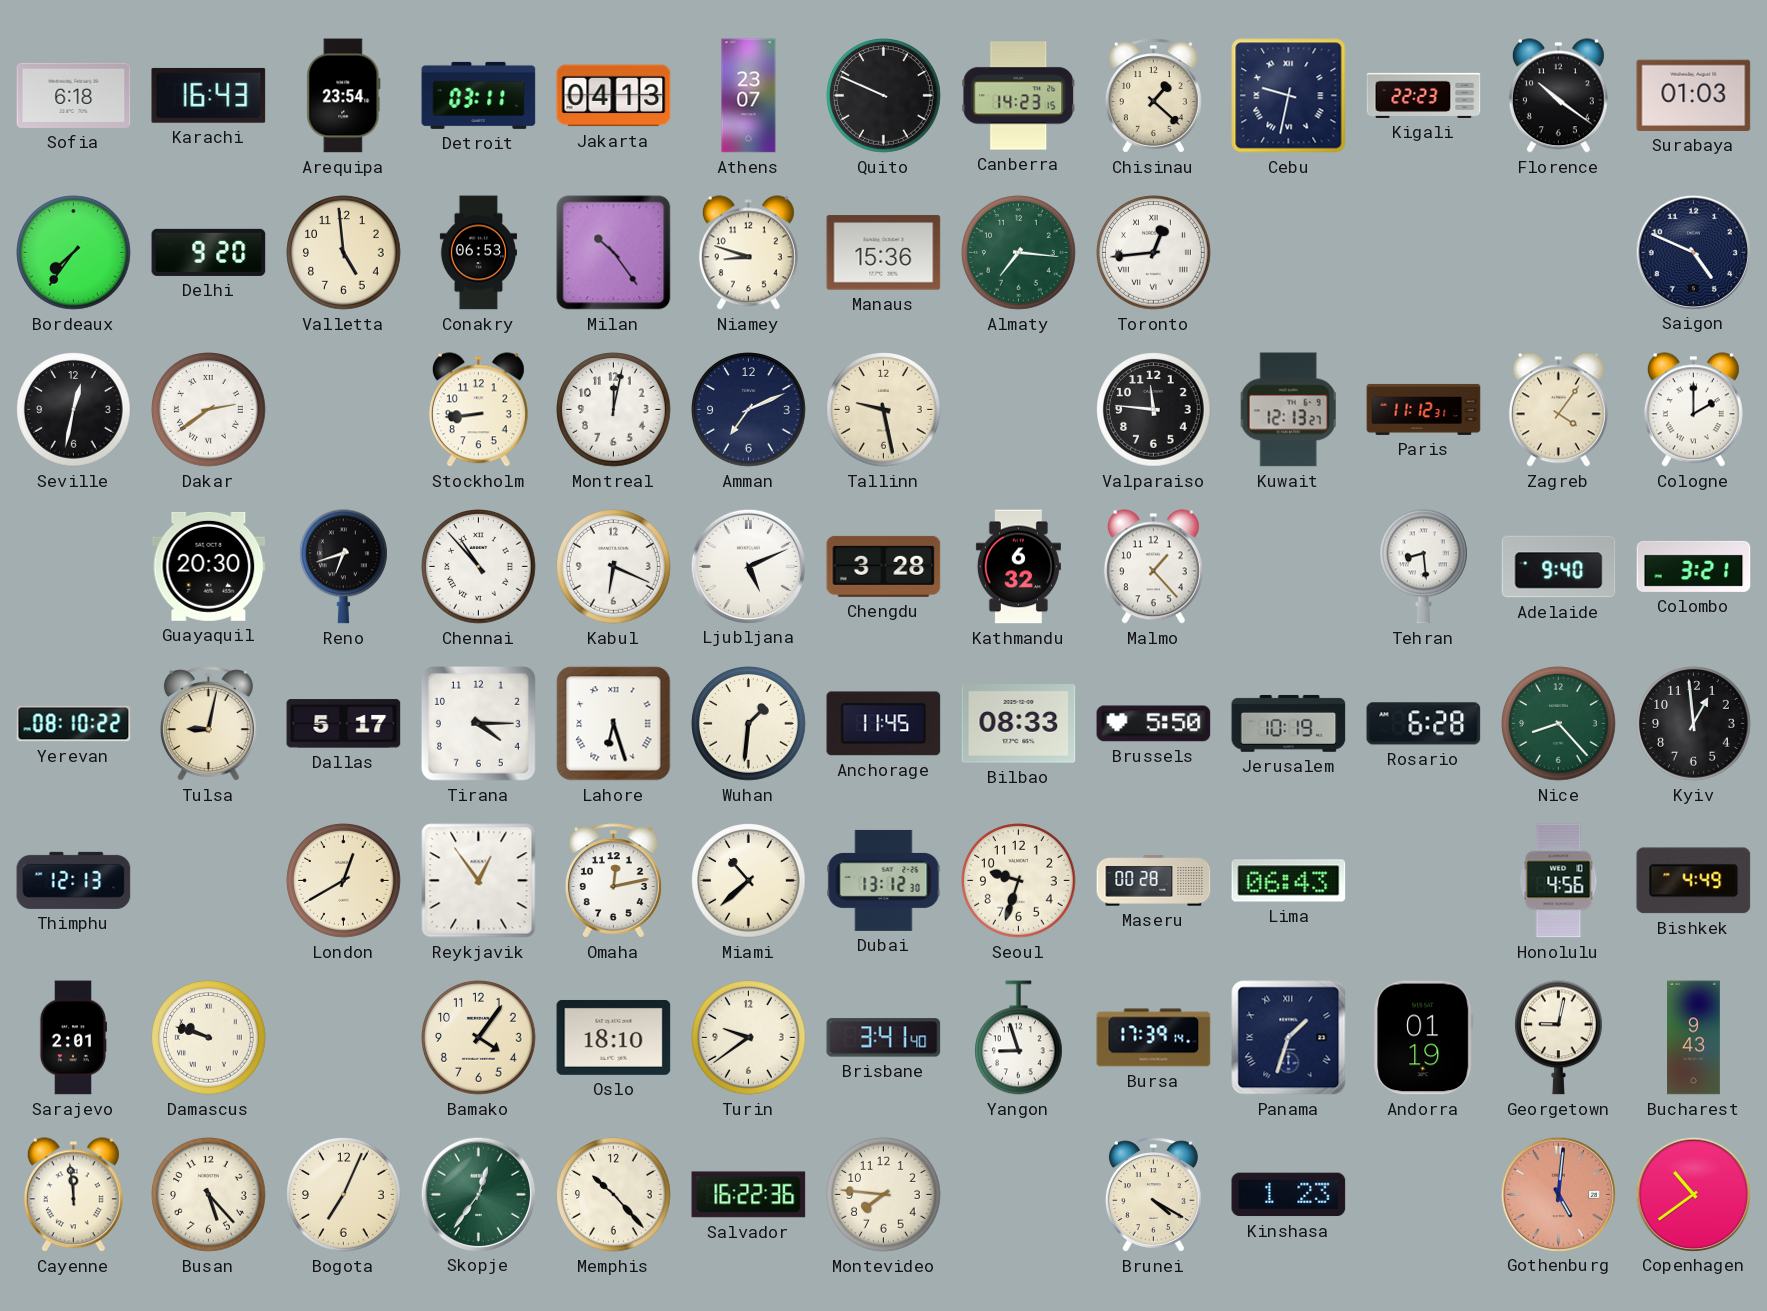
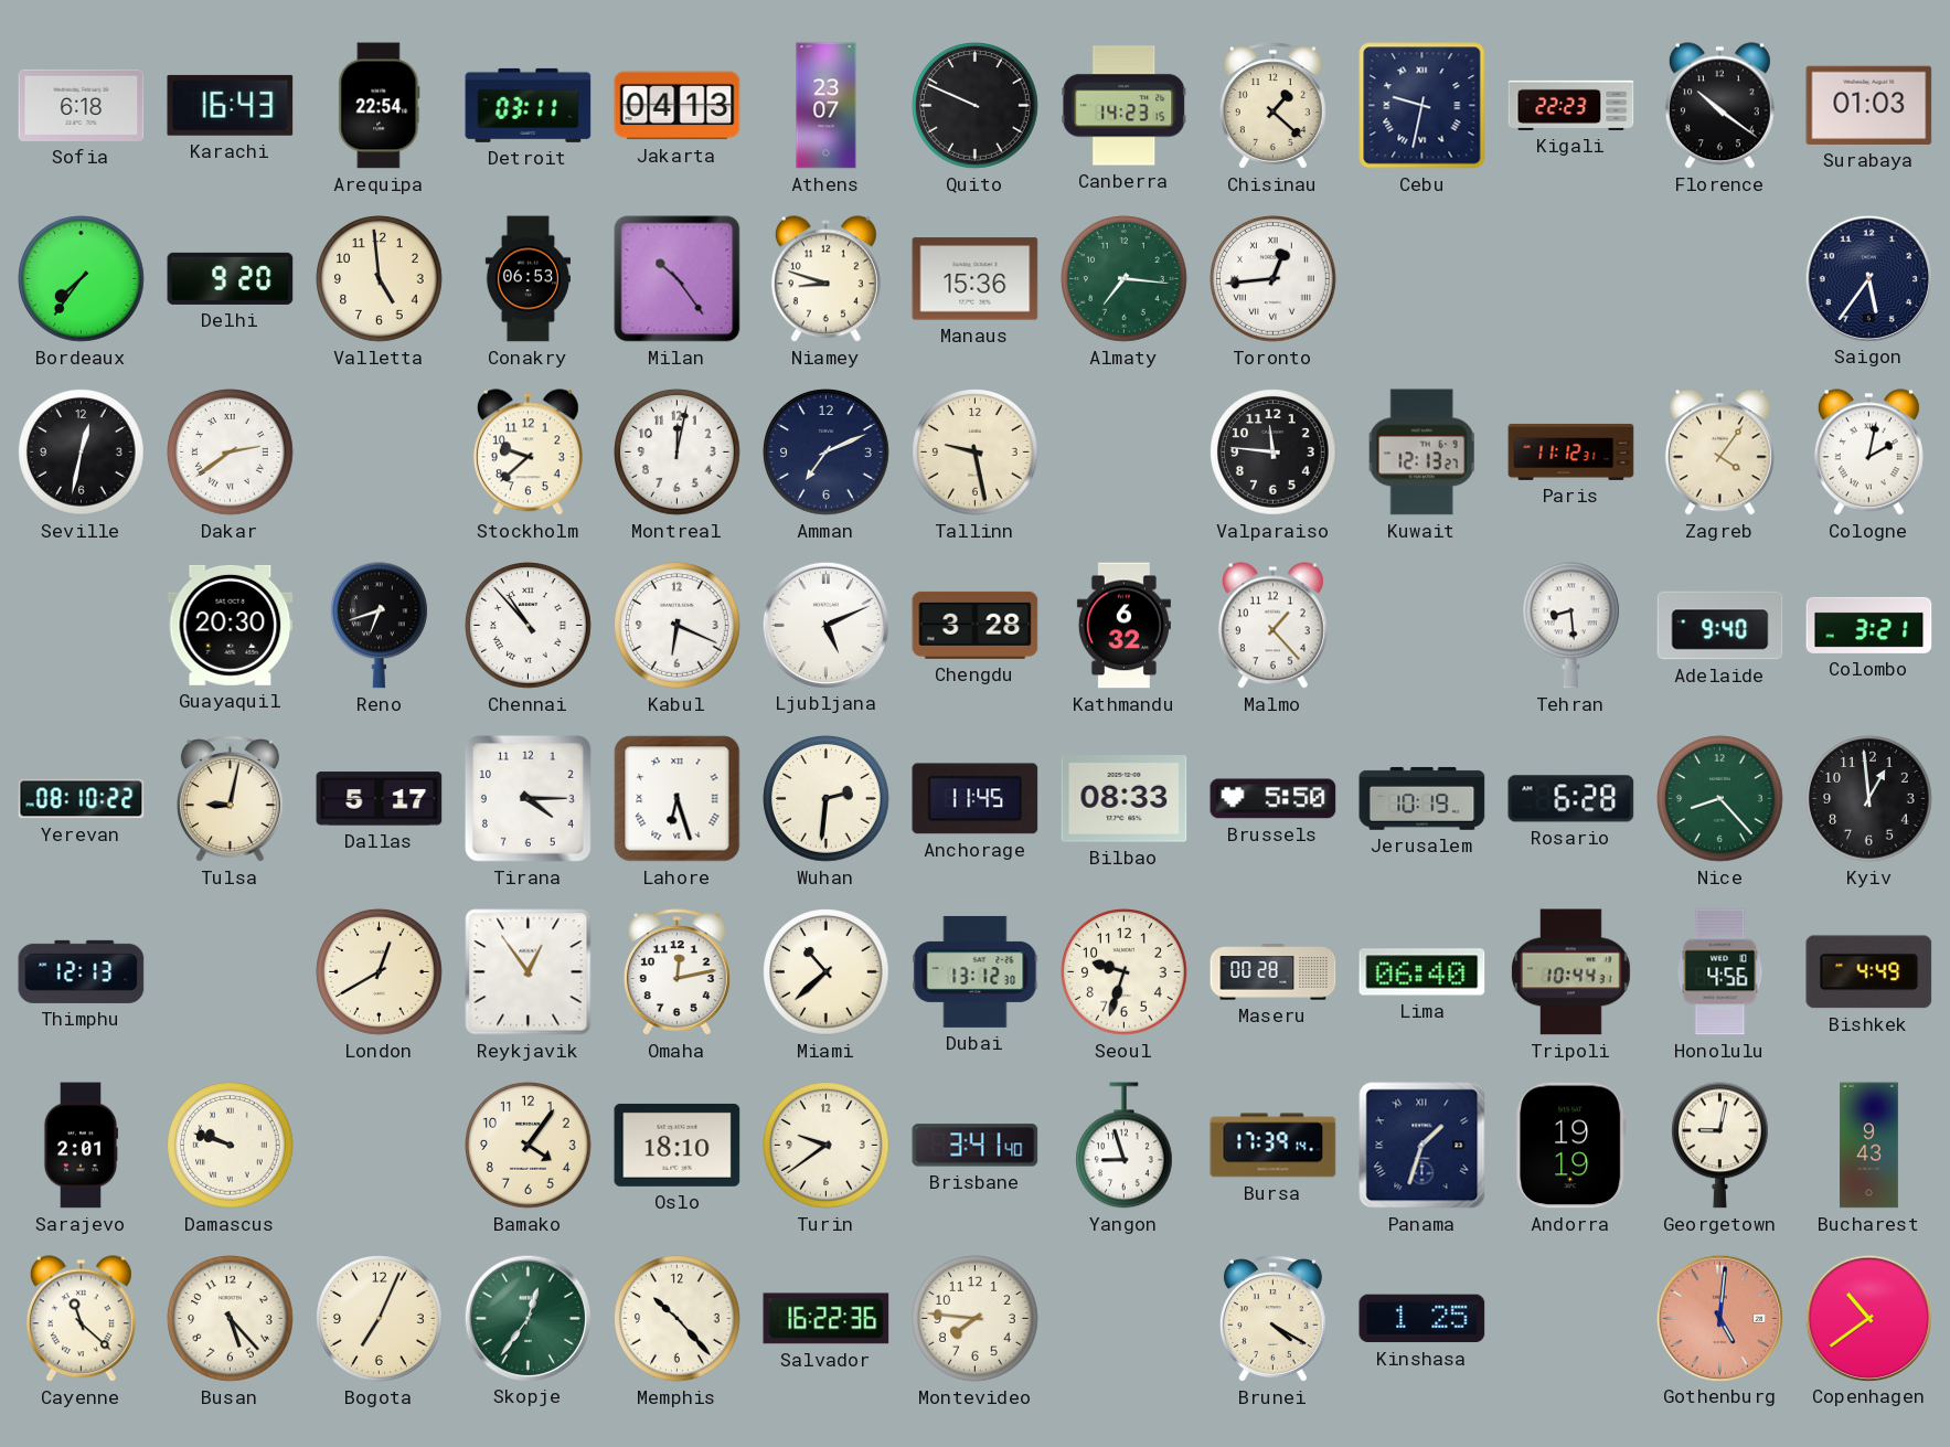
Arequipa: 23:54 -> 22:54
Saigon: 4:49 -> 5:36
Stockholm: 8:44 -> 9:38
Cologne: 2:00 -> 2:02
Wuhan: 1:31 -> 2:31
Lima: 06:43 -> 06:40
Tripoli: none -> 10:44
Andorra: 01:19 -> 19:19
Cayenne: 11:59 -> 11:22
Kinshasa: 1:23 -> 1:25
